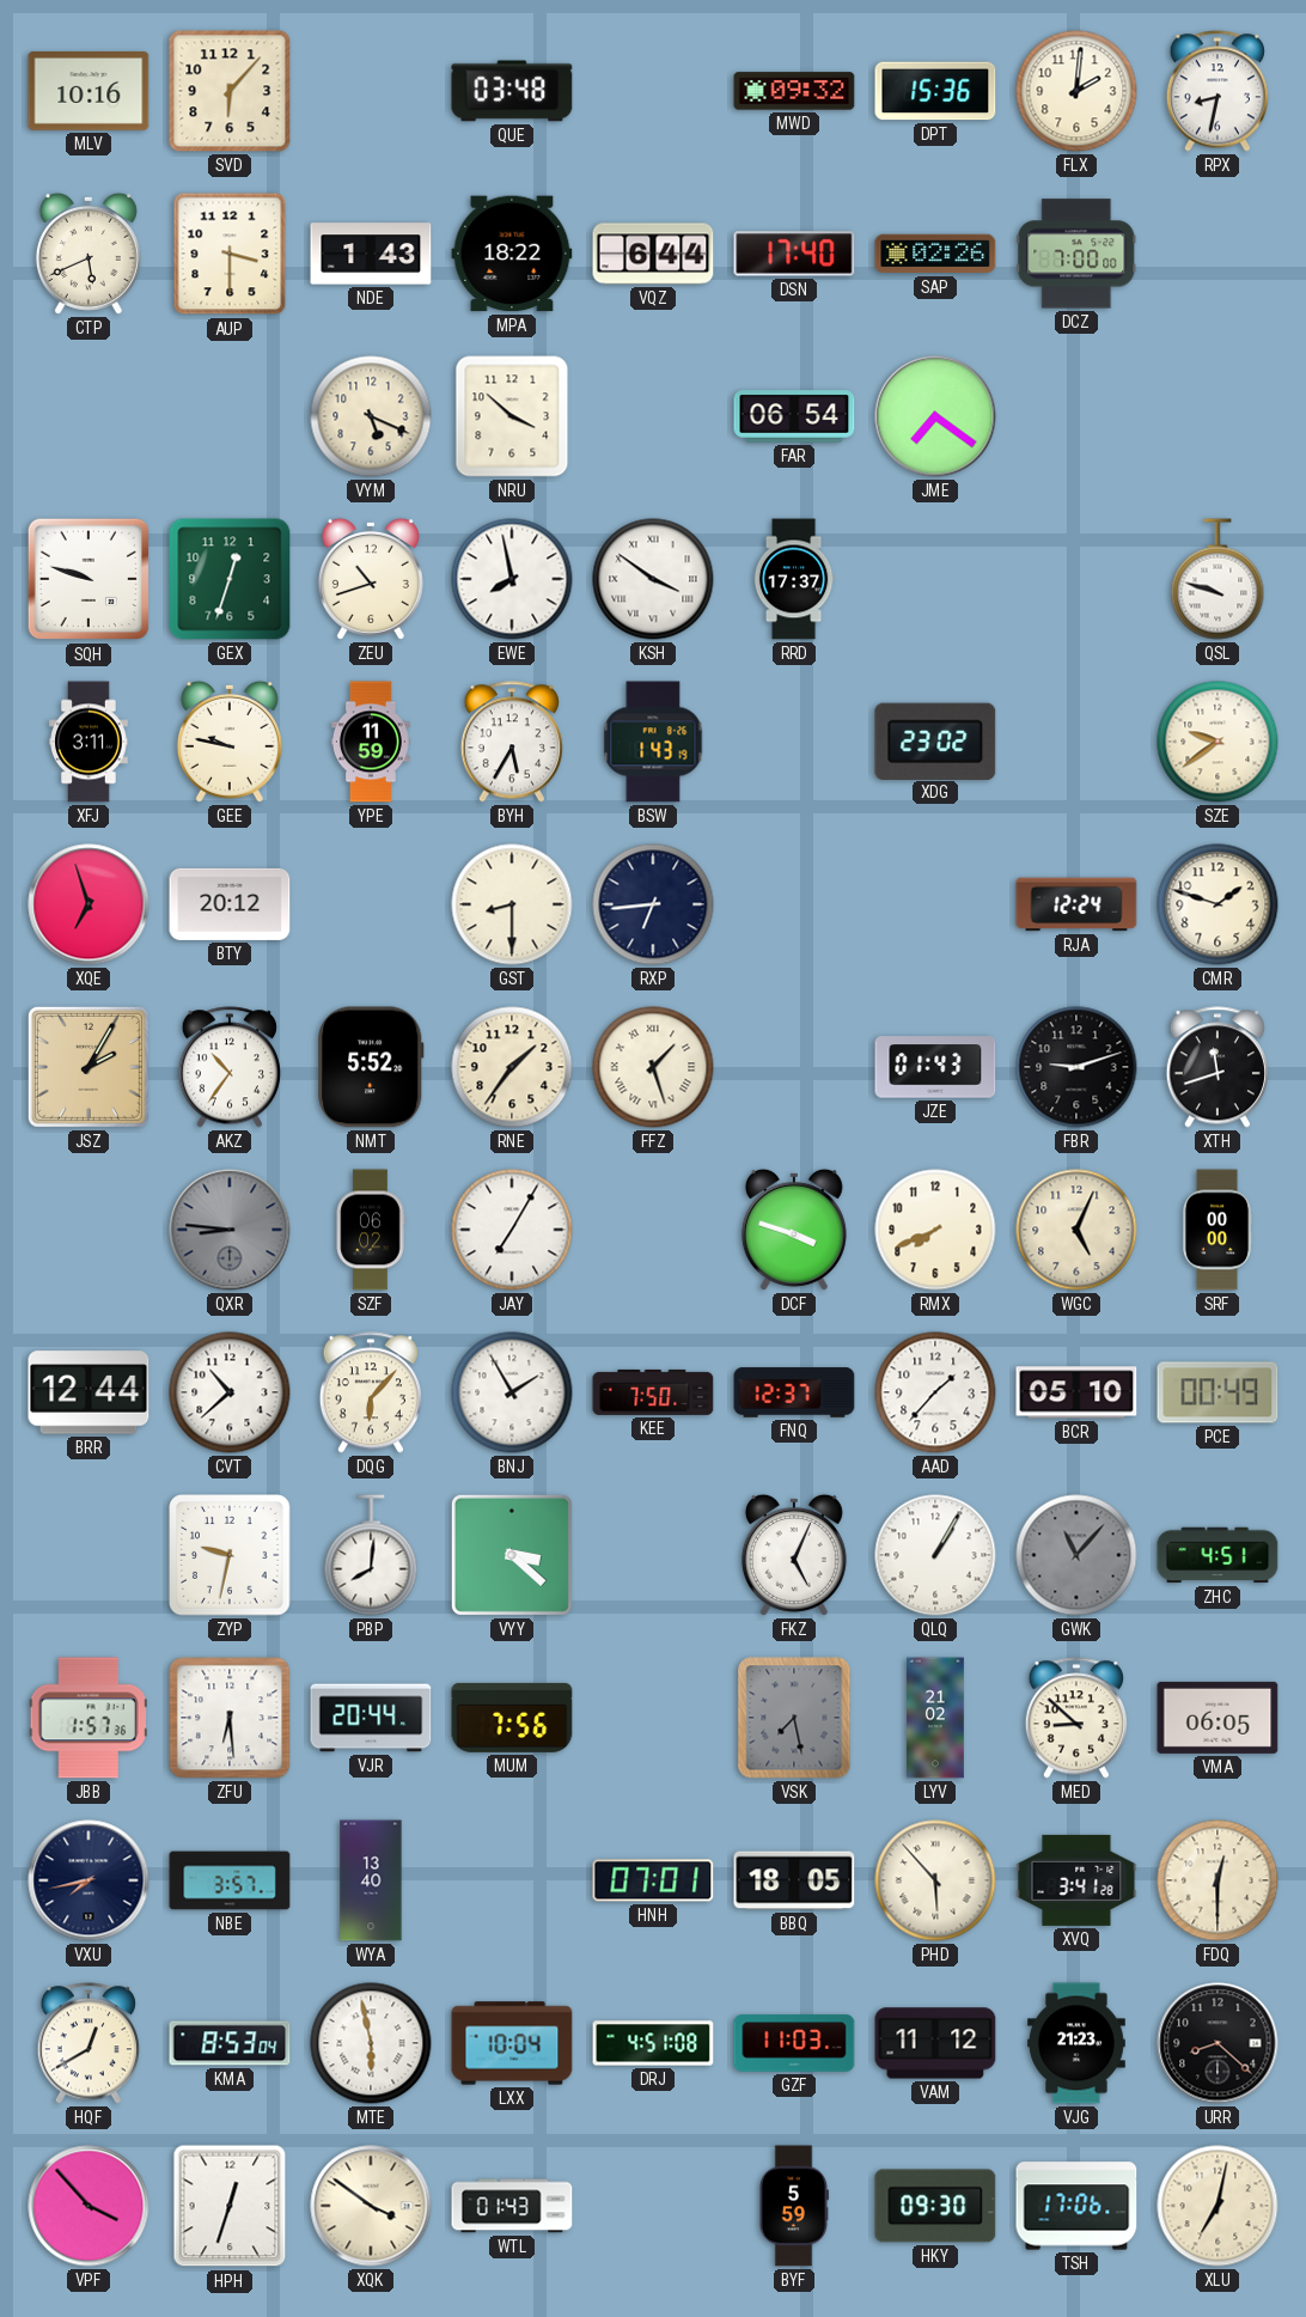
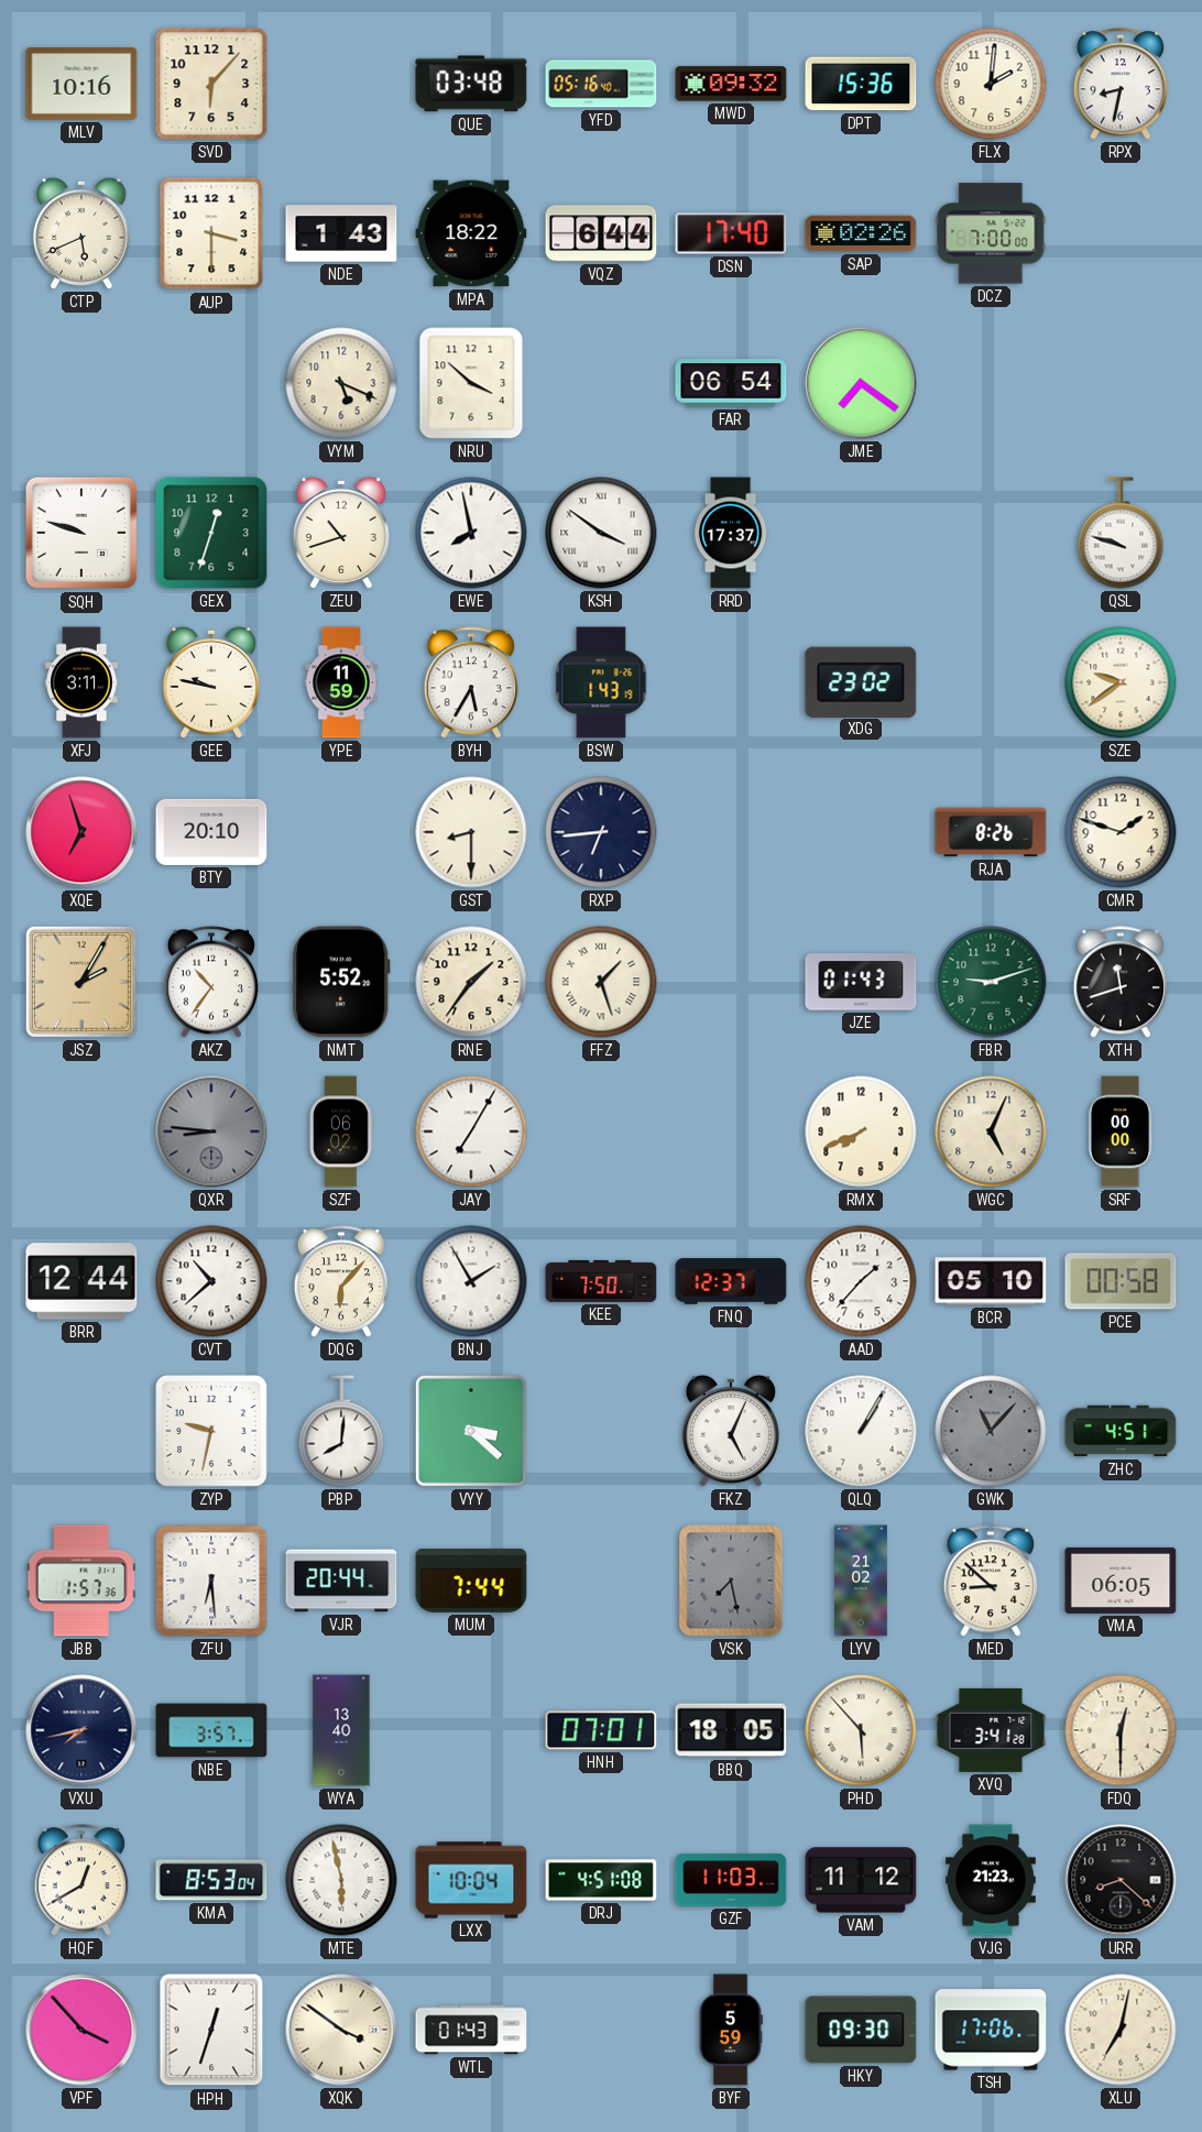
YFD: none -> 05:16
BTY: 20:12 -> 20:10
RJA: 12:24 -> 8:26
FBR dial: black -> green
DCF: 3:48 -> none
PCE: 00:49 -> 00:58
MUM: 7:56 -> 7:44
